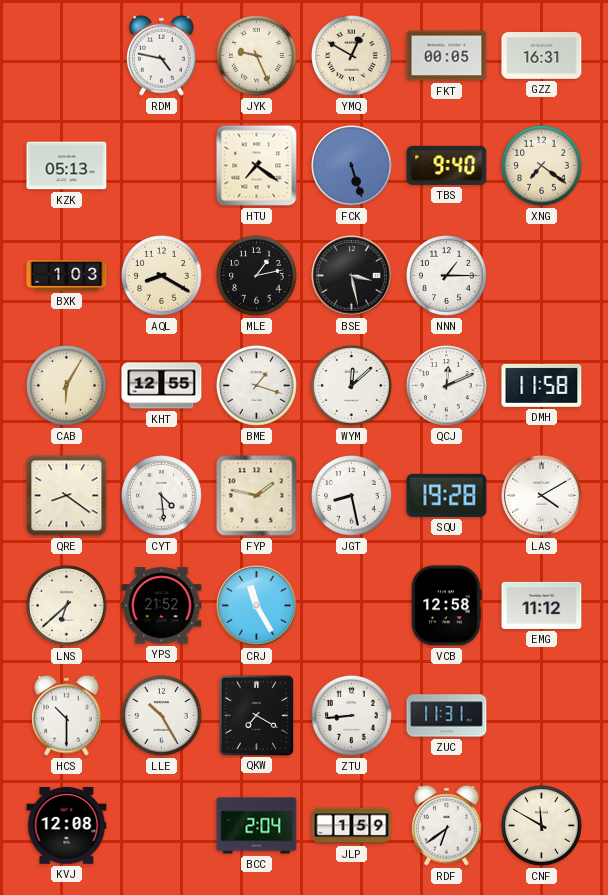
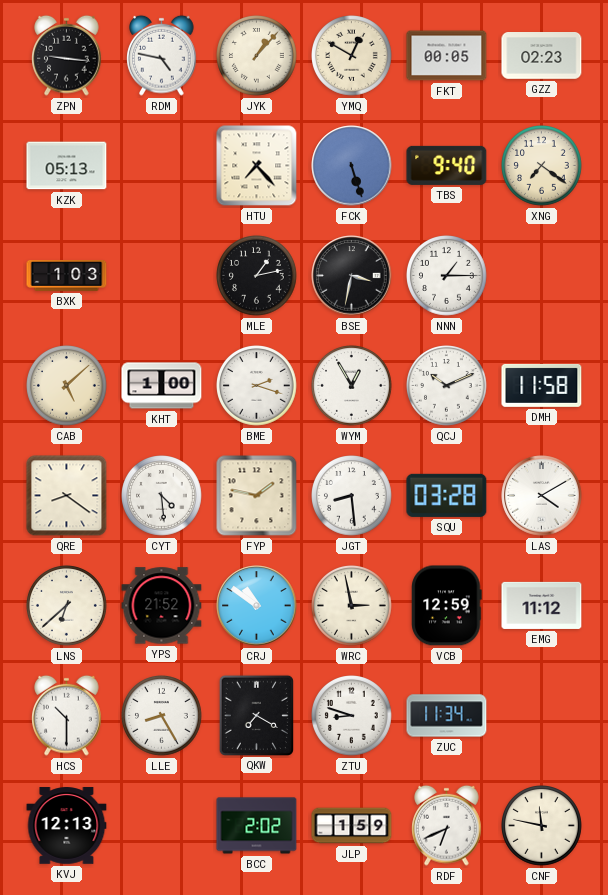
ZPN: none -> 9:16
JYK: 9:26 -> 1:07
GZZ: 16:31 -> 02:23
HTU: 7:21 -> 7:23
AQL: 8:20 -> none
BSE: 3:28 -> 3:32
CAB: 6:05 -> 5:08
KHT: 12:55 -> 1:00
BME: 1:18 -> 2:18
WYM: 12:08 -> 12:55
QCJ: 12:11 -> 10:11
JGT: 8:28 -> 8:29
SQU: 19:28 -> 03:28
CRJ: 11:25 -> 10:51
WRC: none -> 2:58
VCB: 12:58 -> 12:59
LLE: 10:25 -> 8:25
ZTU: 8:44 -> 8:48
ZUC: 11:31 -> 11:34
KVJ: 12:08 -> 12:13
BCC: 2:04 -> 2:02
RDF: 6:39 -> 6:41
CNF: 11:50 -> 11:47
